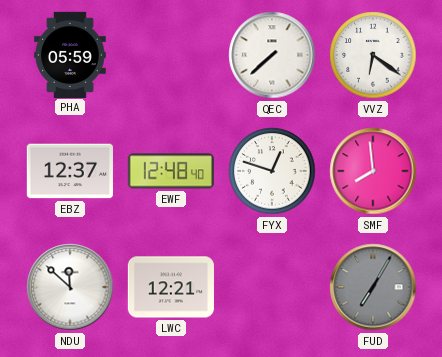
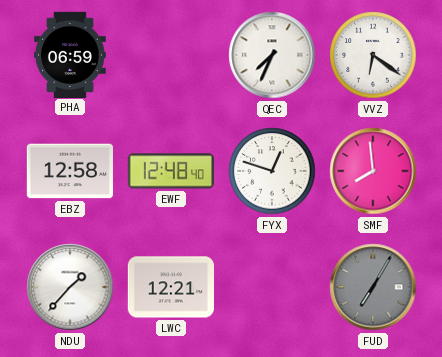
PHA: 05:59 -> 06:59
QEC: 7:38 -> 7:34
EBZ: 12:37 -> 12:58
NDU: 11:52 -> 1:37
